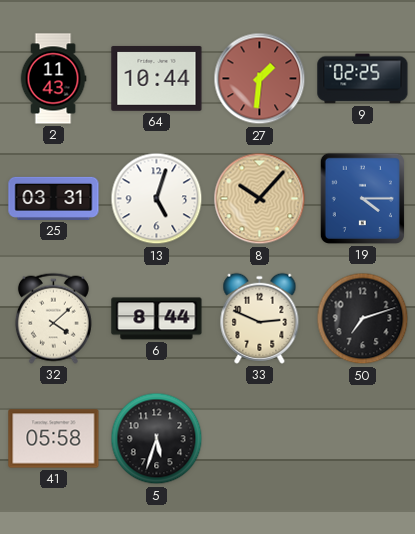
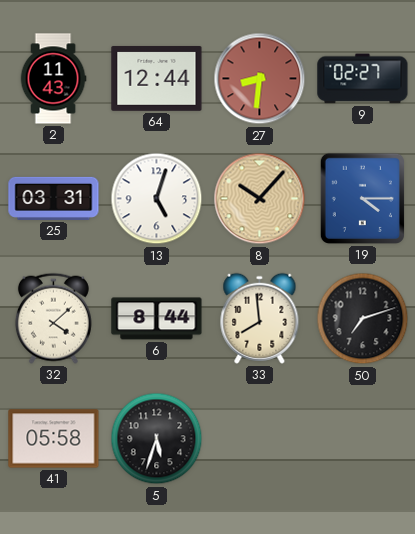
64: 10:44 -> 12:44
27: 1:31 -> 8:31
9: 02:25 -> 02:27
33: 2:49 -> 7:59
